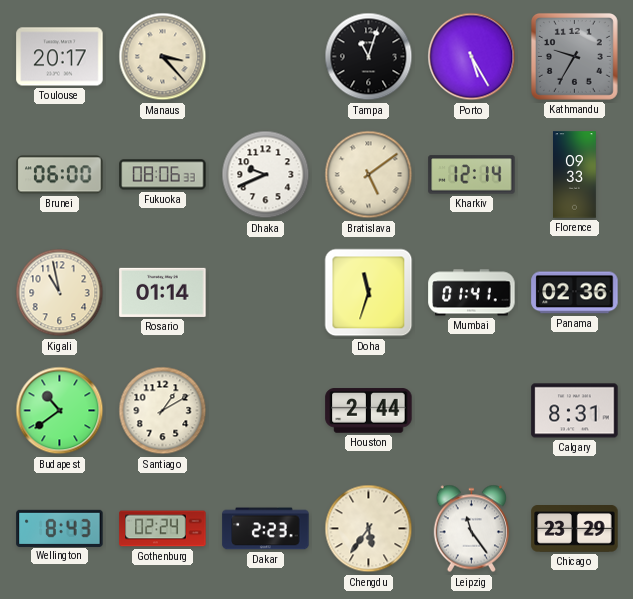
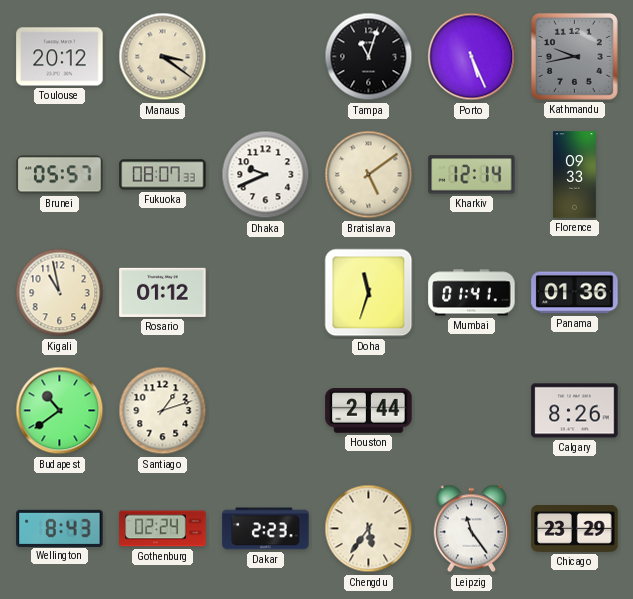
Toulouse: 20:17 -> 20:12
Manaus: 3:23 -> 3:21
Porto: 5:25 -> 5:26
Kathmandu: 9:35 -> 9:43
Brunei: 06:00 -> 05:57
Fukuoka: 08:06 -> 08:07
Rosario: 01:14 -> 01:12
Panama: 02:36 -> 01:36
Santiago: 1:10 -> 1:12
Calgary: 8:31 -> 8:26
